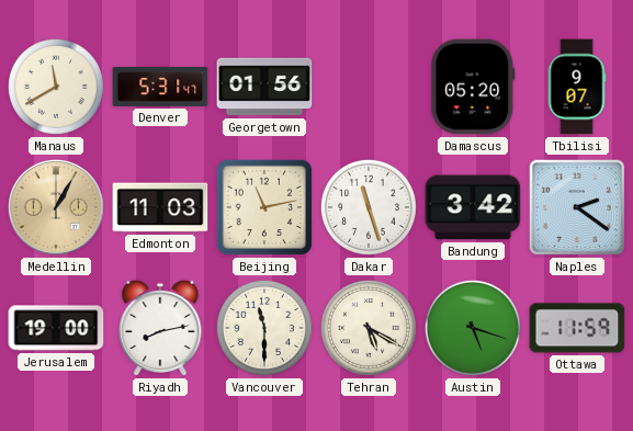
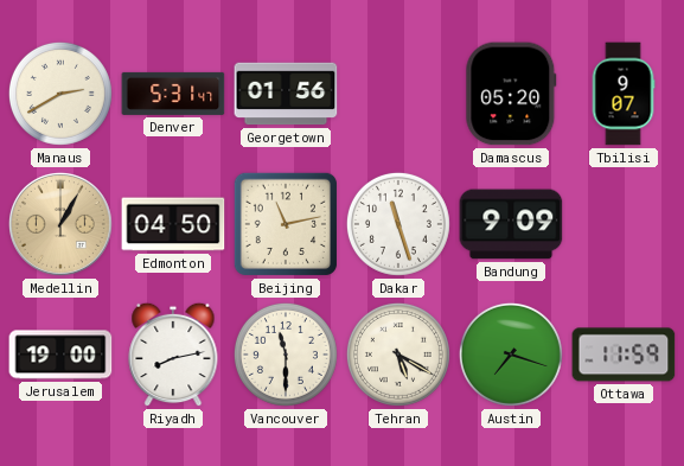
Manaus: 11:40 -> 2:40
Edmonton: 11:03 -> 04:50
Bandung: 3:42 -> 9:09
Naples: 2:21 -> none
Austin: 5:18 -> 7:18
